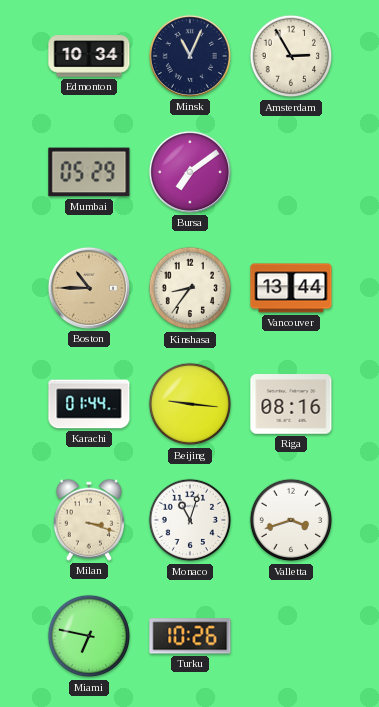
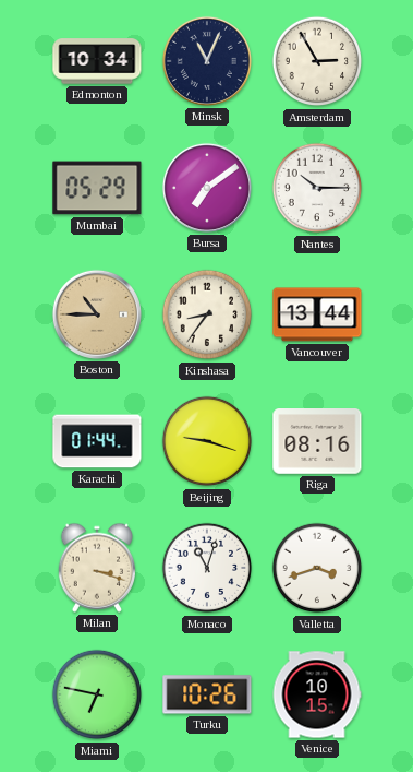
Nantes: none -> 10:15
Beijing: 9:16 -> 9:18
Venice: none -> 10:15
